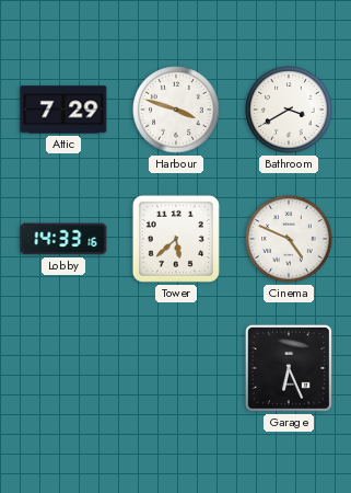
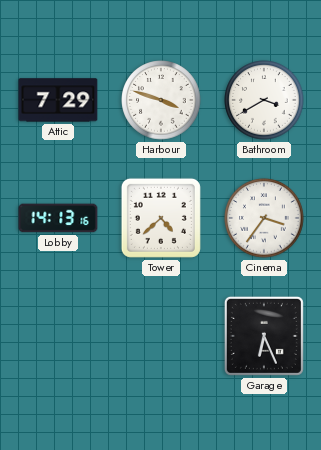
Lobby: 14:33 -> 14:13
Tower: 5:38 -> 4:38
Cinema: 4:49 -> 3:36
